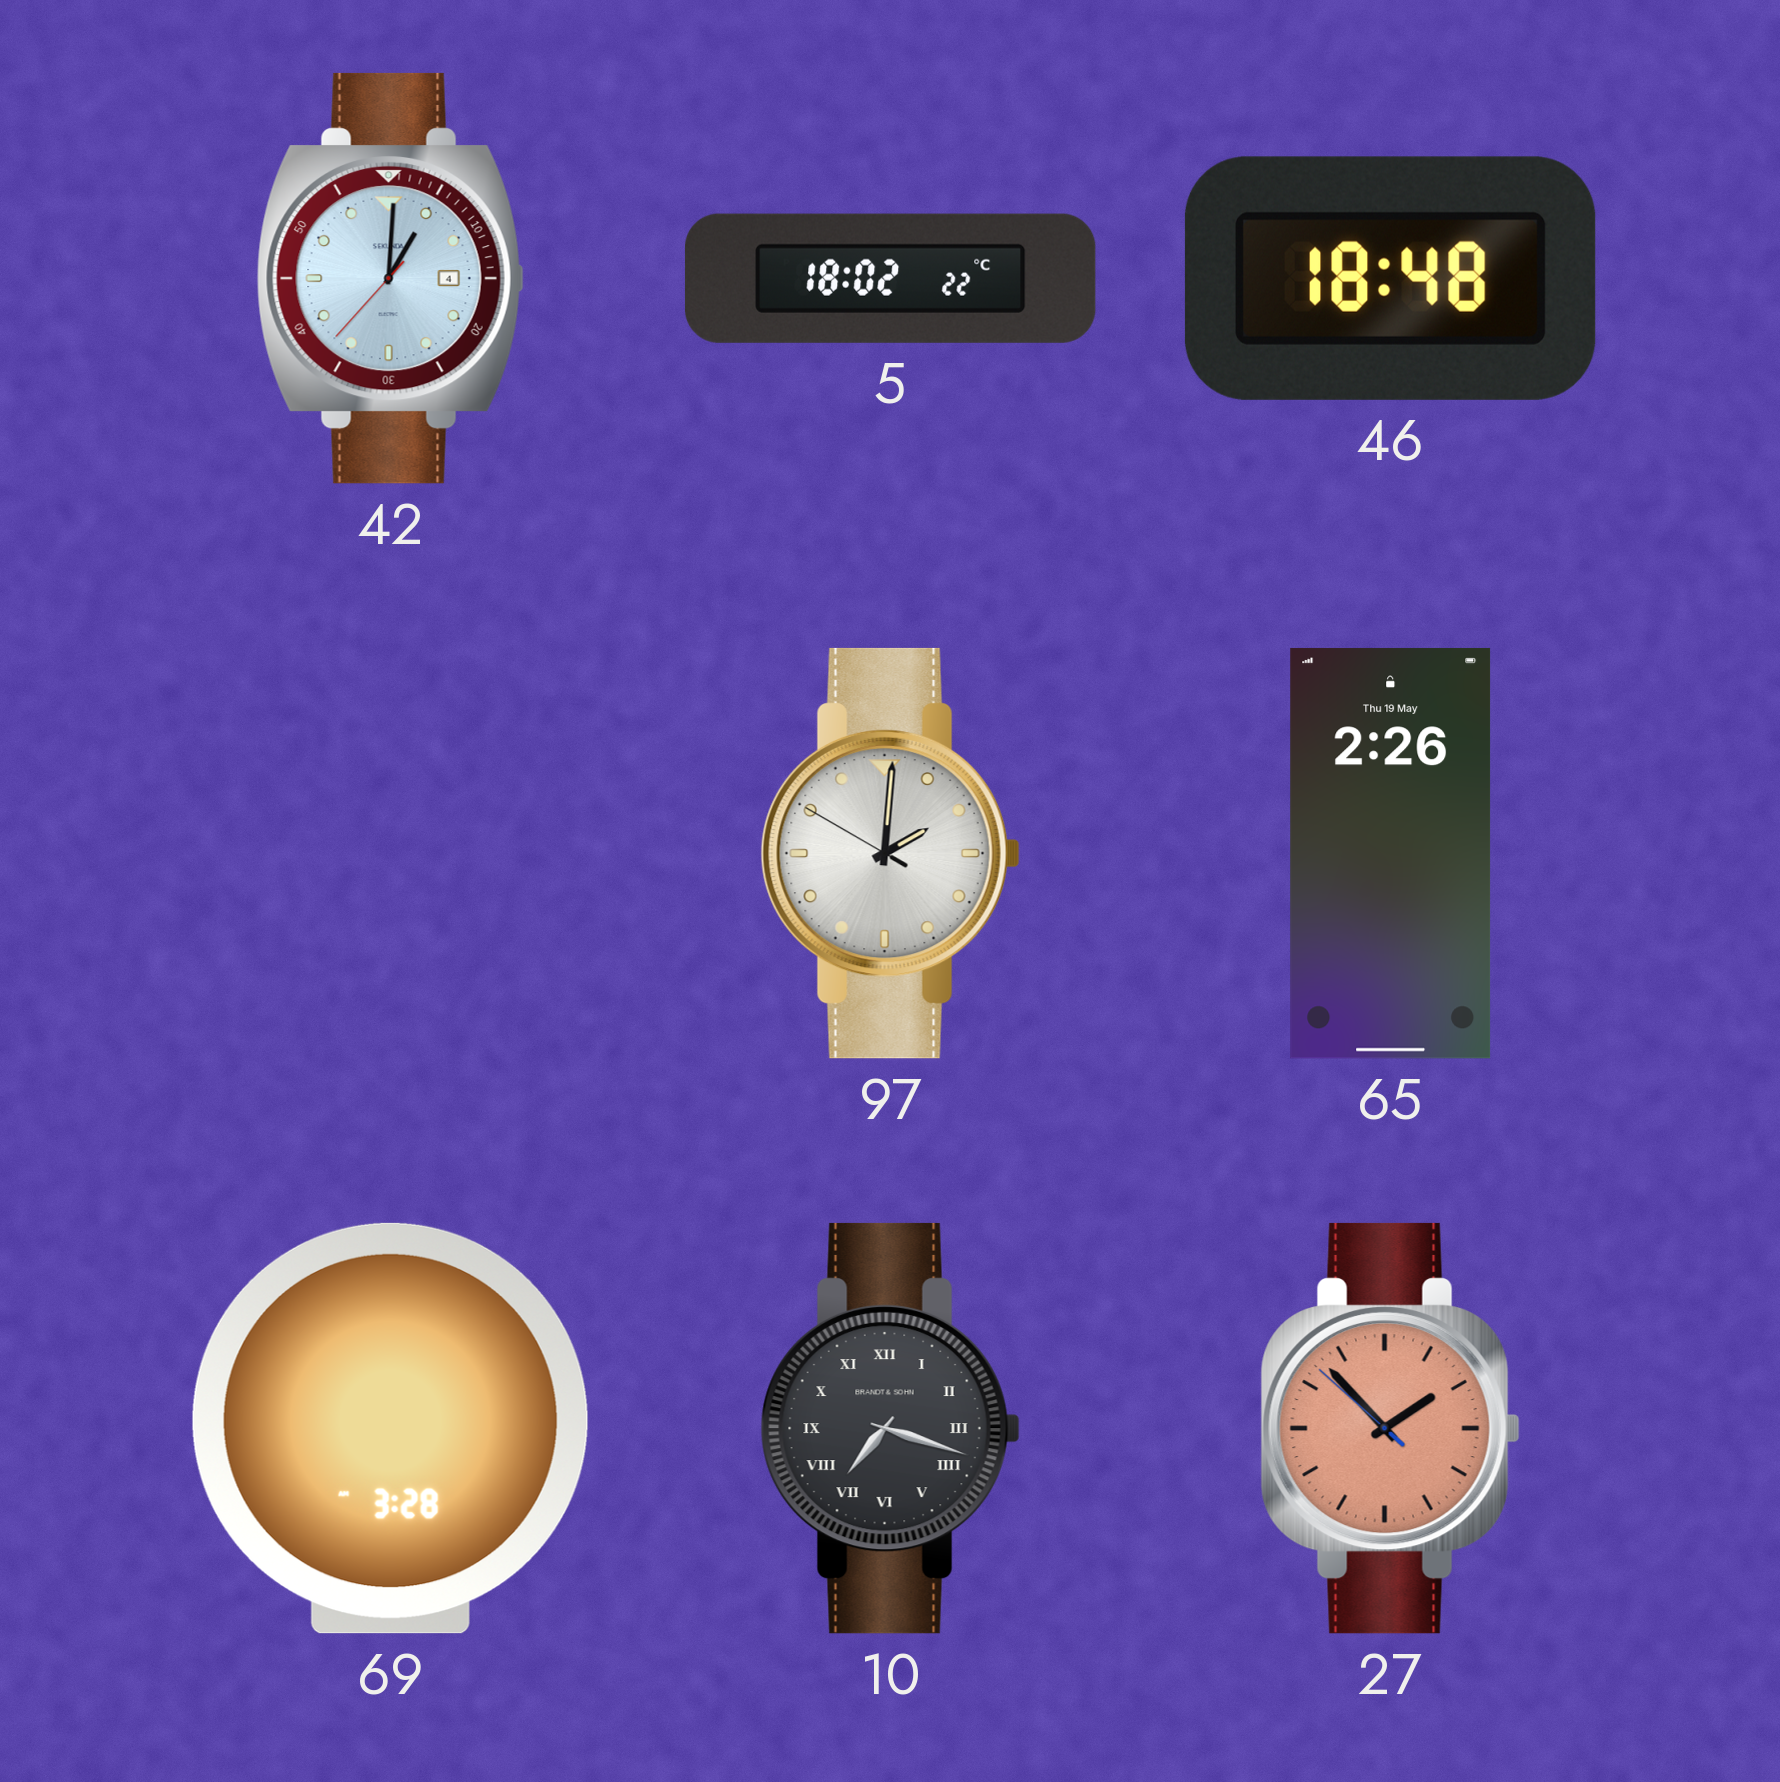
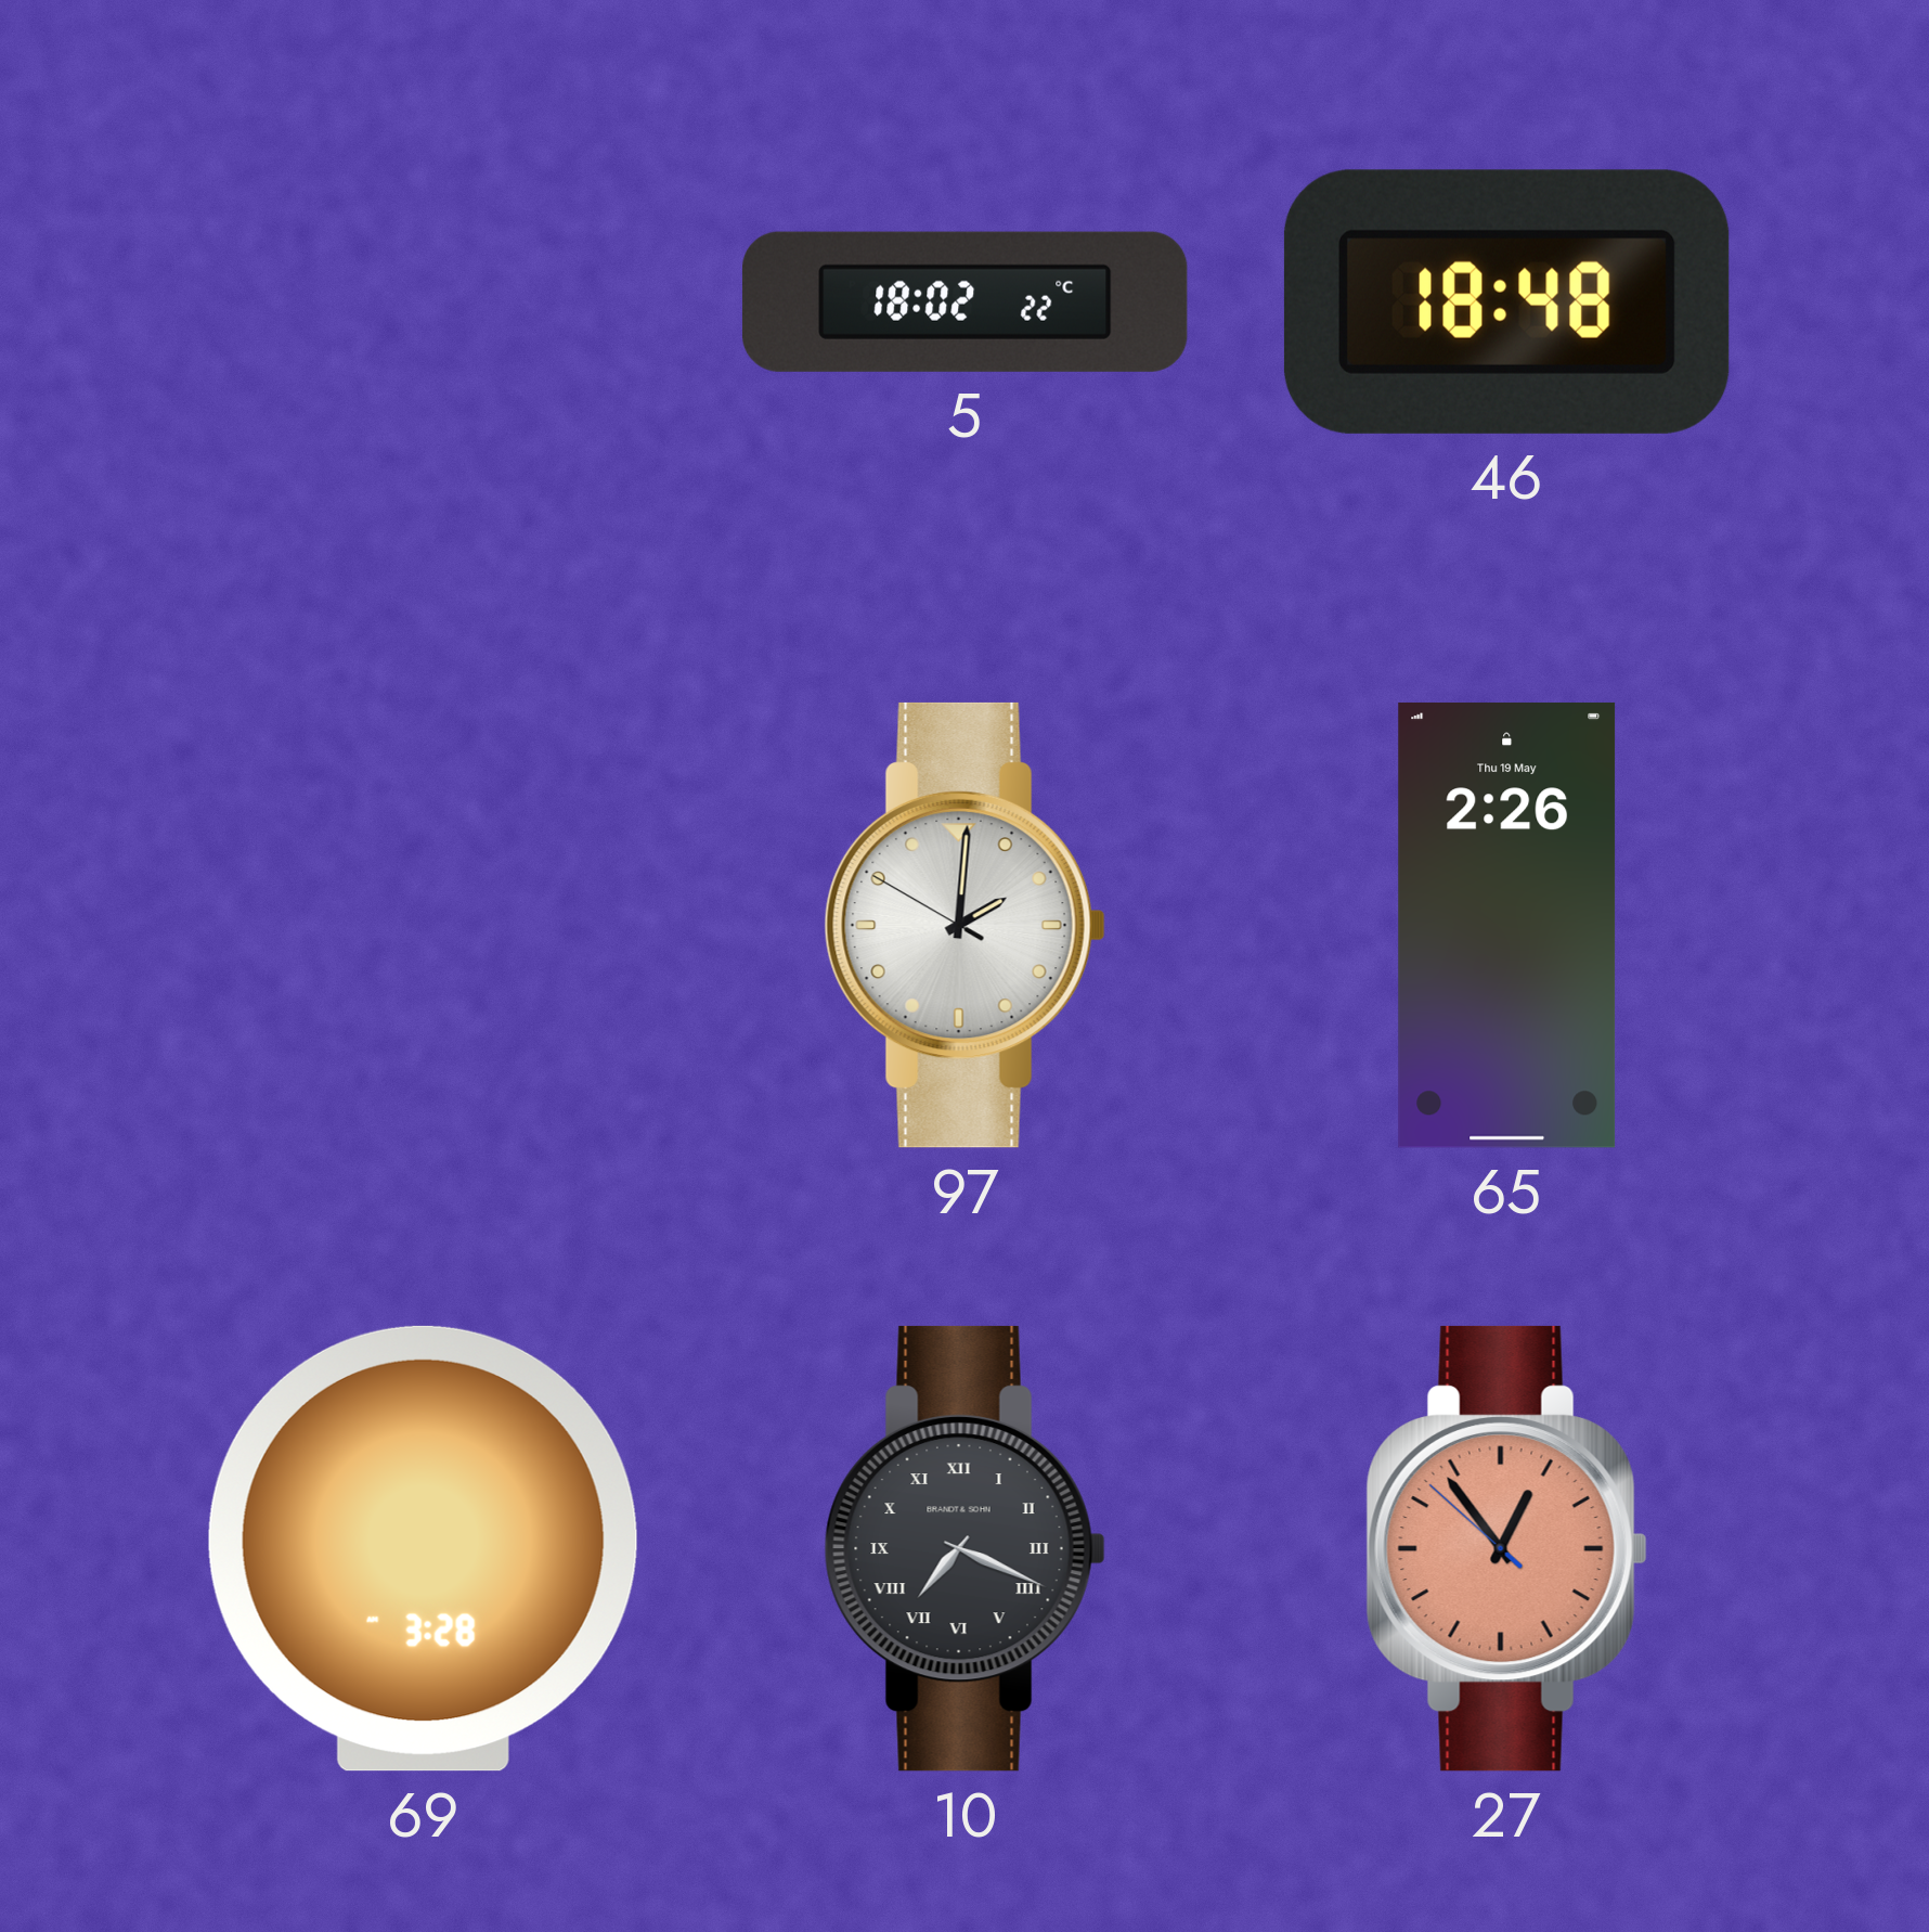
42: 1:00 -> none
10: 7:18 -> 7:19
27: 1:52 -> 12:53
